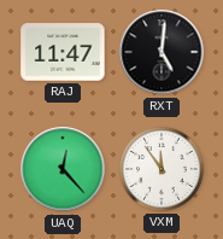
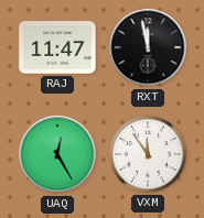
RXT: 5:01 -> 11:58
UAQ: 12:23 -> 12:25
